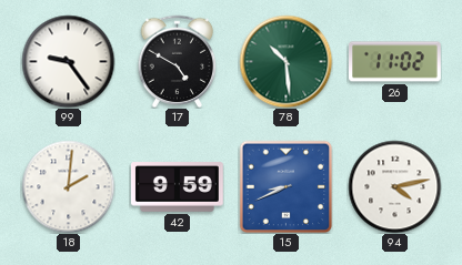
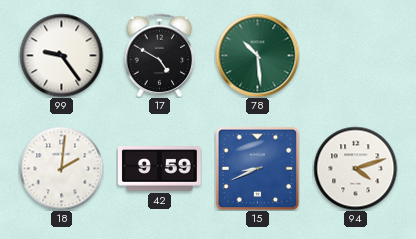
26: 11:02 -> none
94: 4:13 -> 4:12
